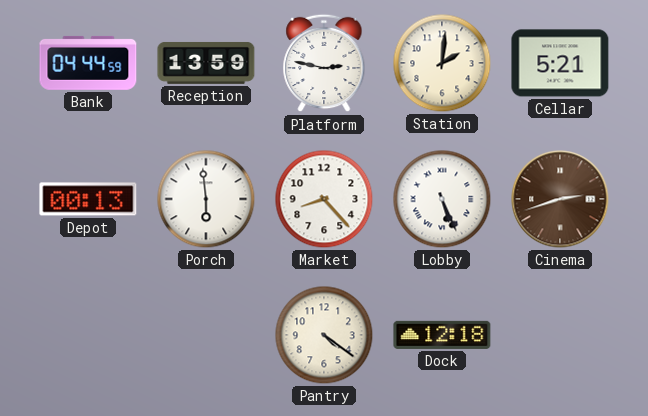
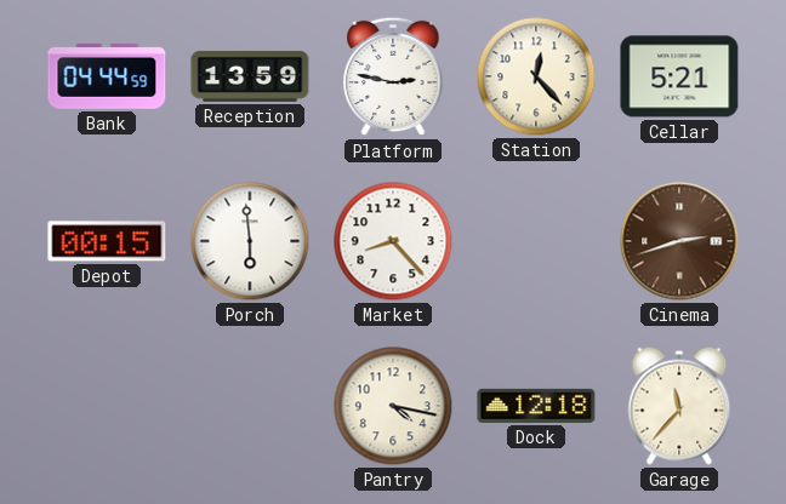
Station: 2:01 -> 12:23
Depot: 00:13 -> 00:15
Lobby: 5:26 -> none
Pantry: 4:21 -> 4:17
Garage: none -> 11:37
